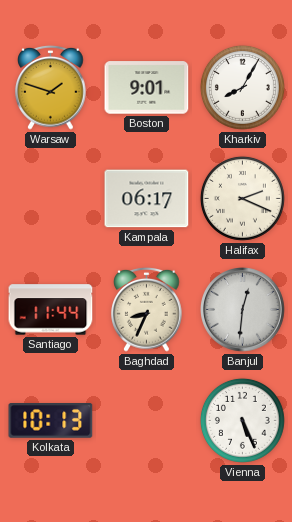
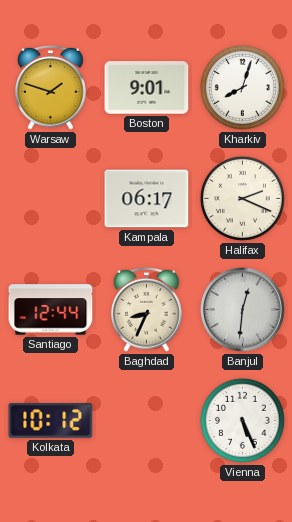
Kharkiv: 8:05 -> 8:03
Santiago: 11:44 -> 12:44
Kolkata: 10:13 -> 10:12
